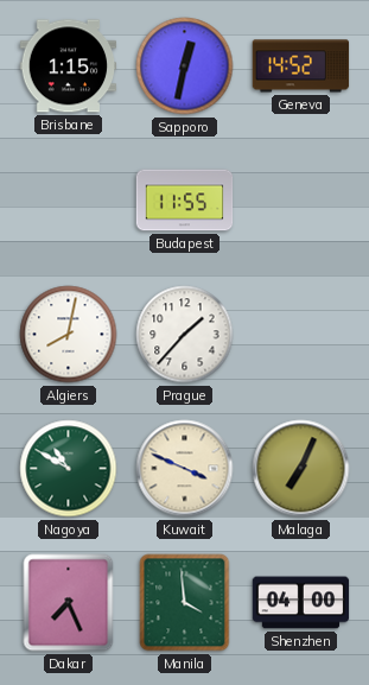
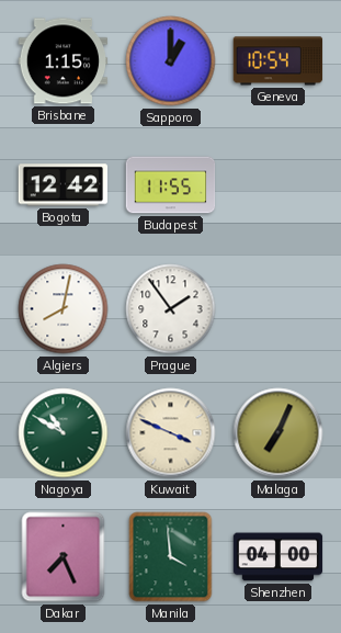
Sapporo: 12:32 -> 1:00
Geneva: 14:52 -> 10:54
Bogota: none -> 12:42
Prague: 1:37 -> 1:54
